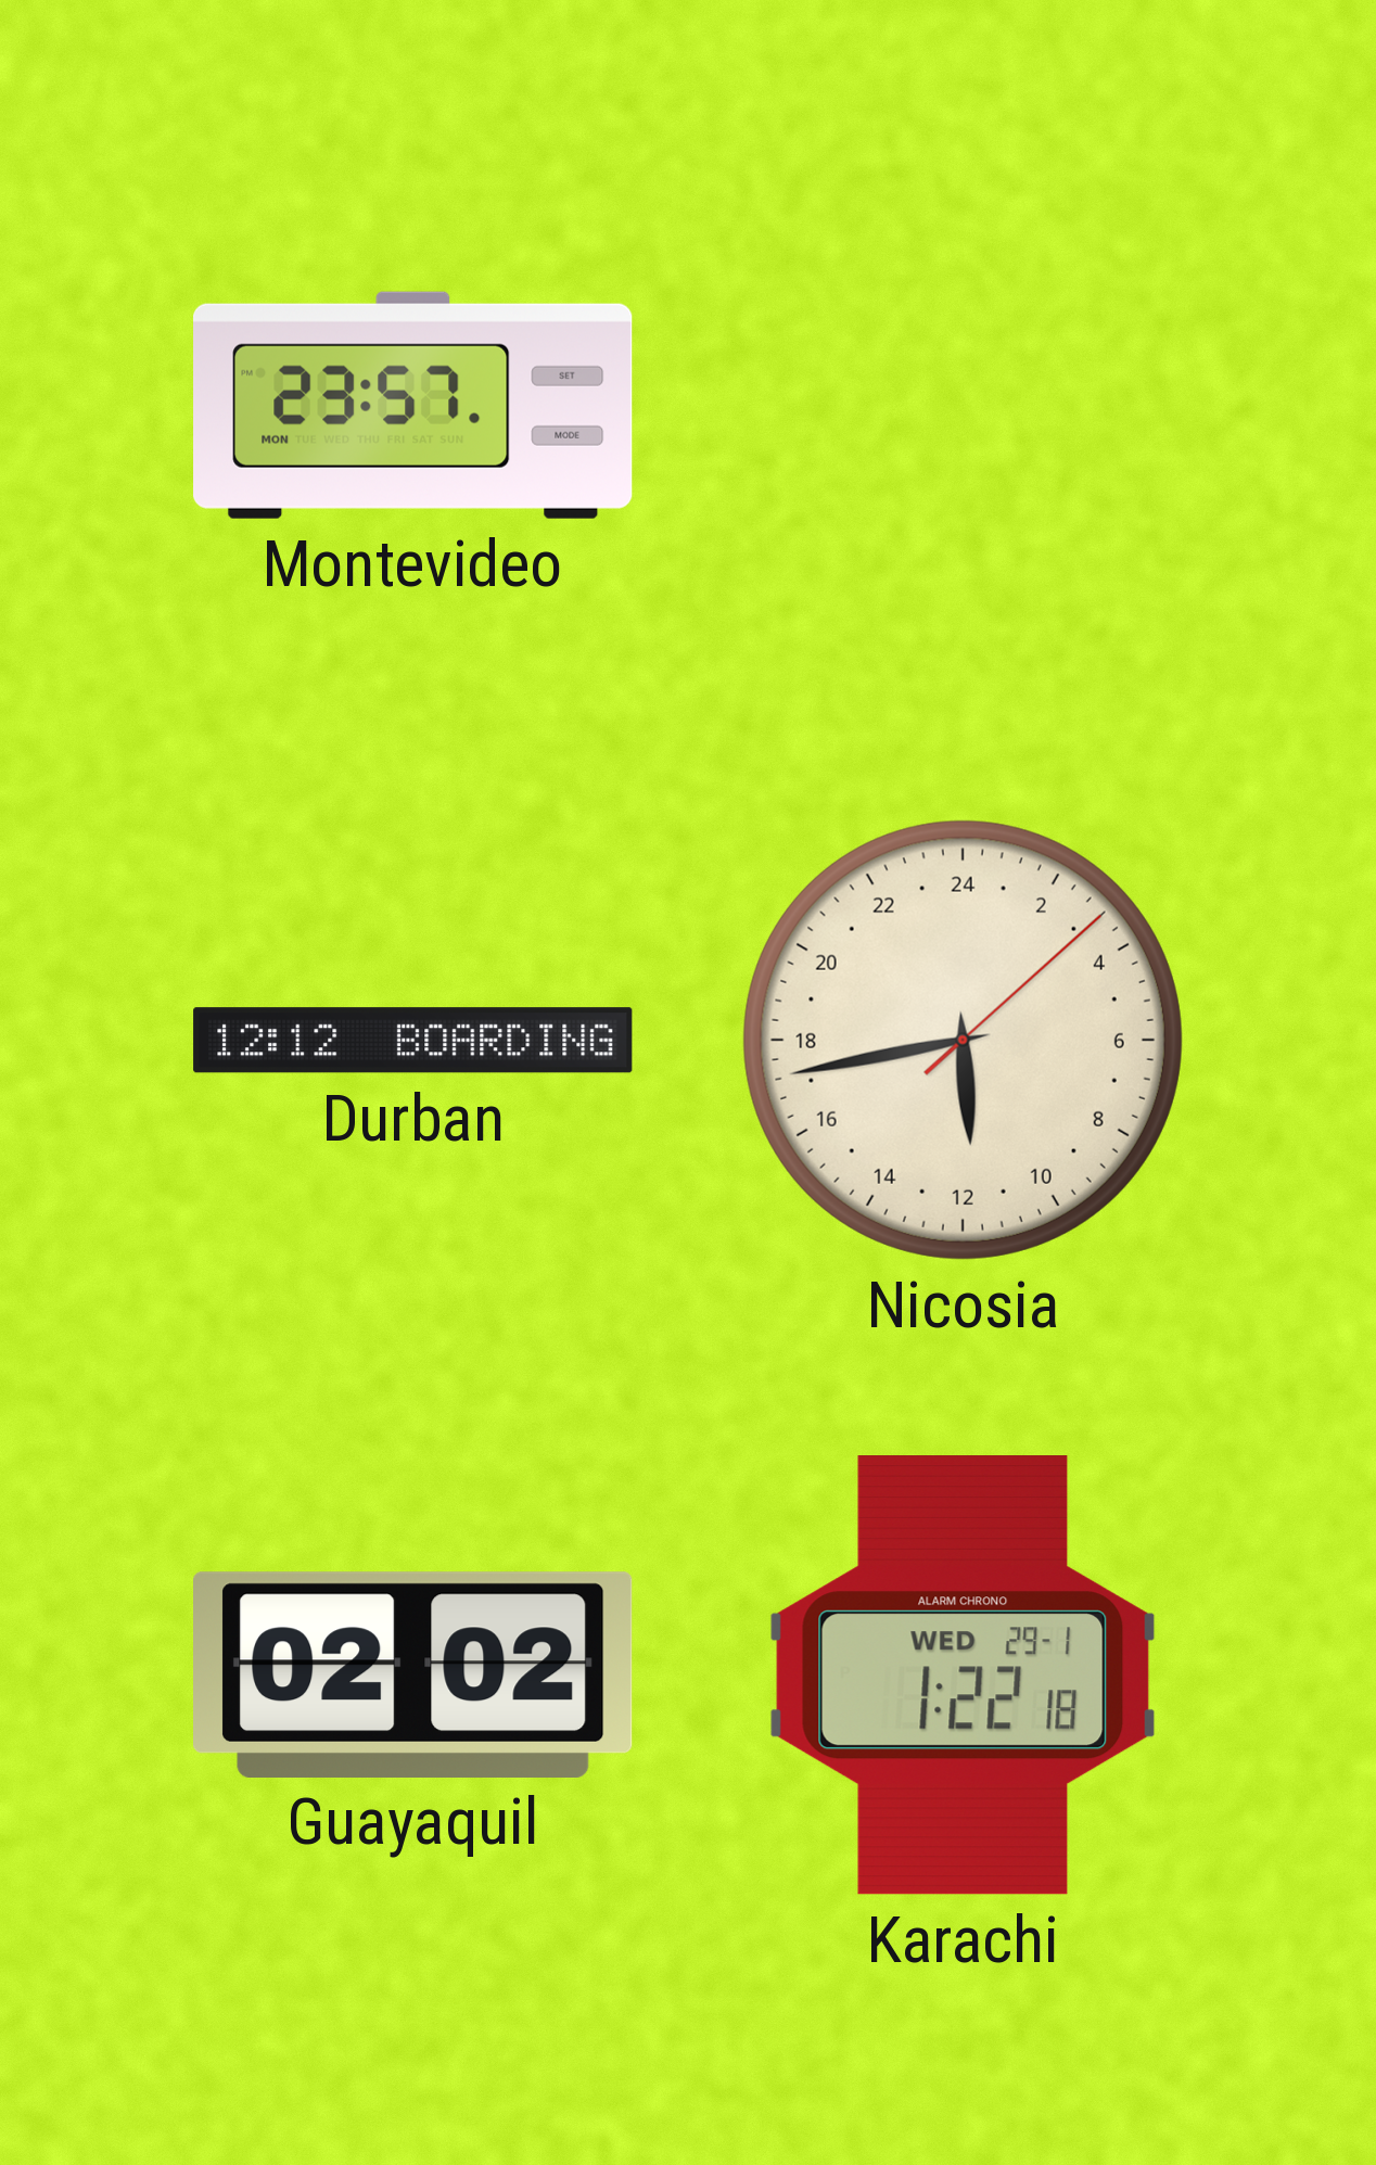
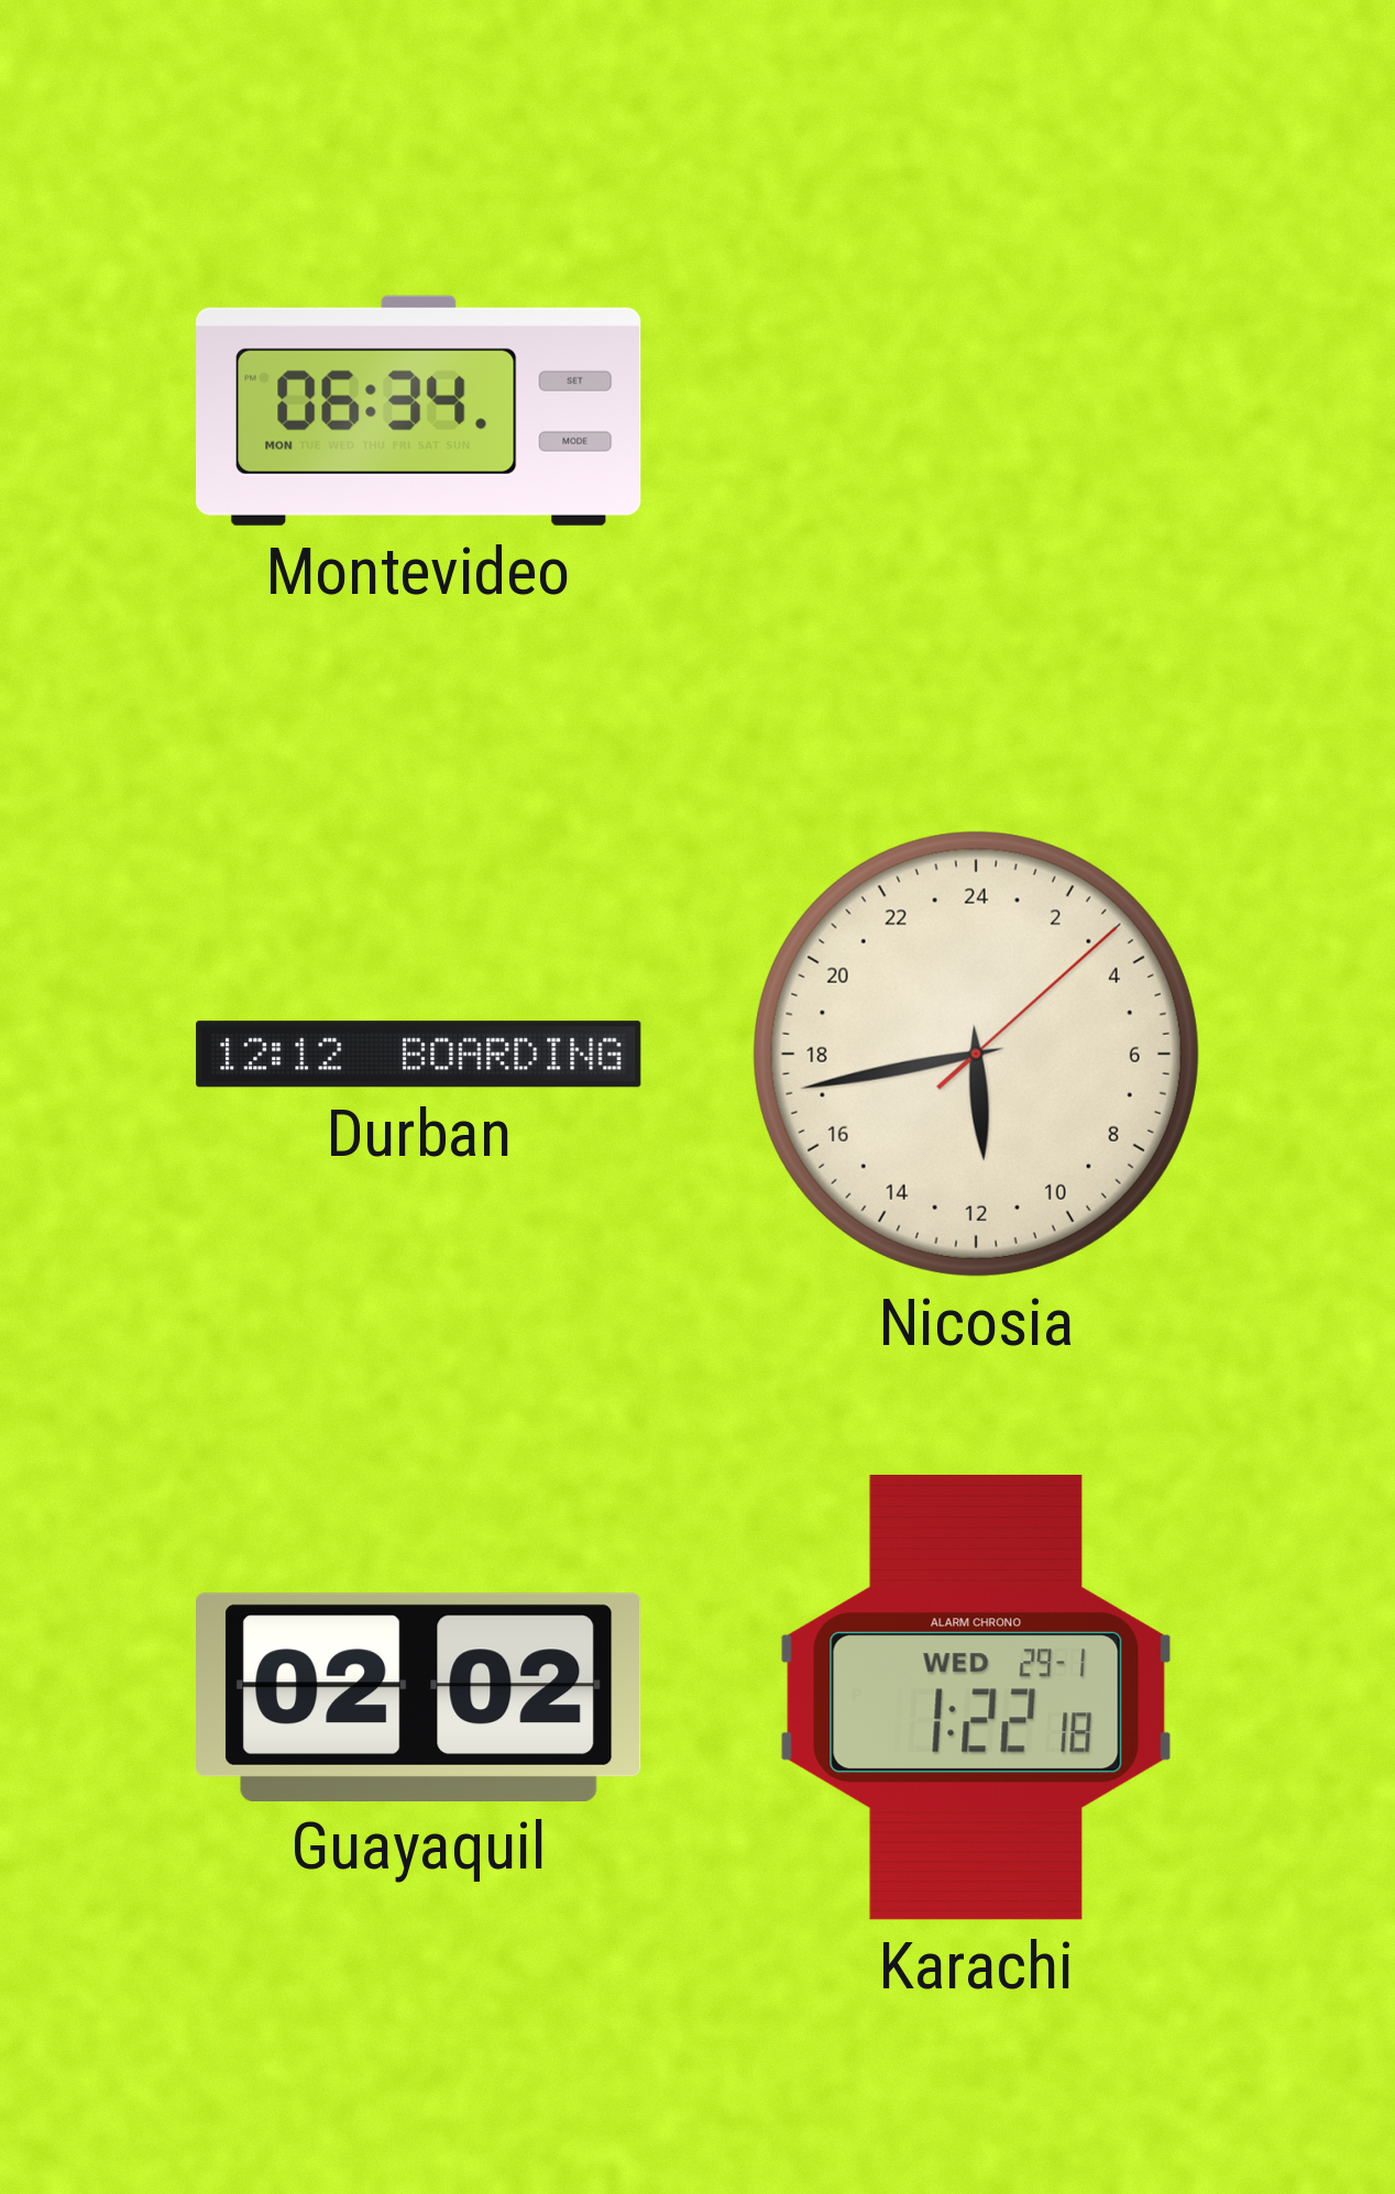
Montevideo: 23:57 -> 06:34
